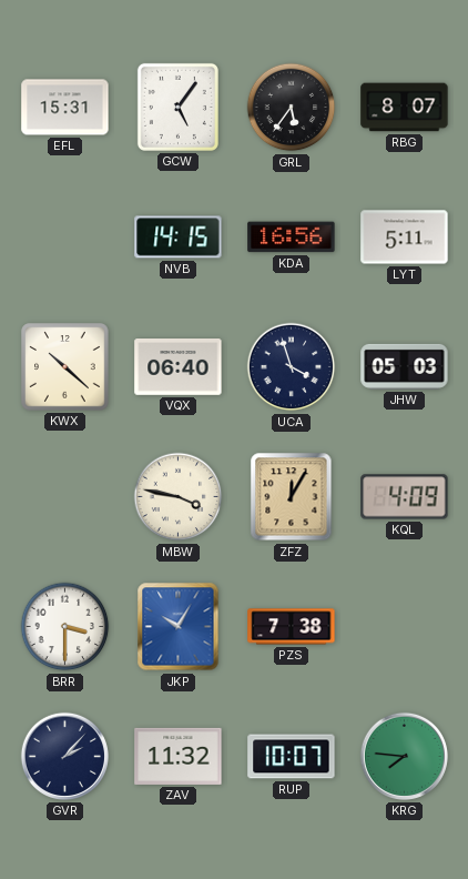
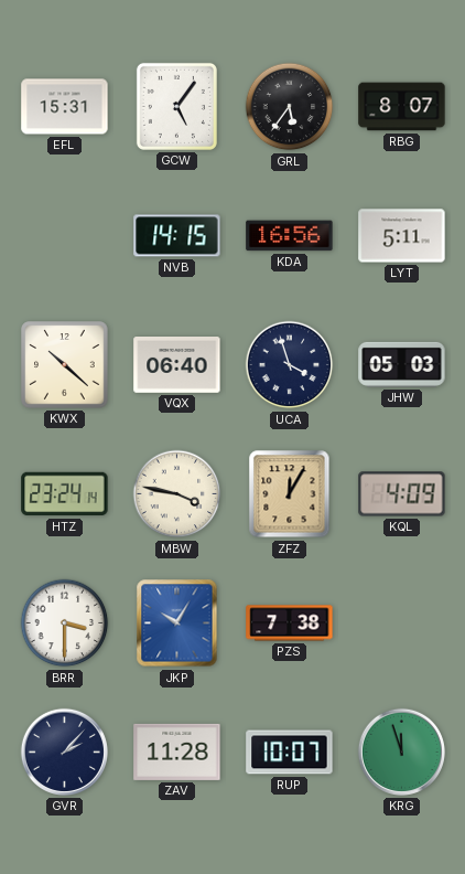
HTZ: none -> 23:24
ZAV: 11:32 -> 11:28
KRG: 7:46 -> 11:57
